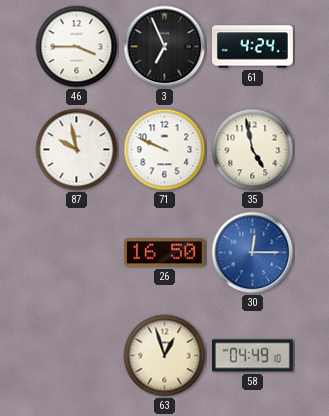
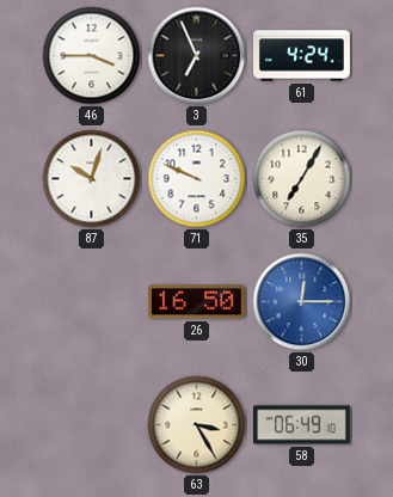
87: 9:58 -> 10:03
35: 4:58 -> 7:05
63: 12:57 -> 3:25
58: 04:49 -> 06:49
